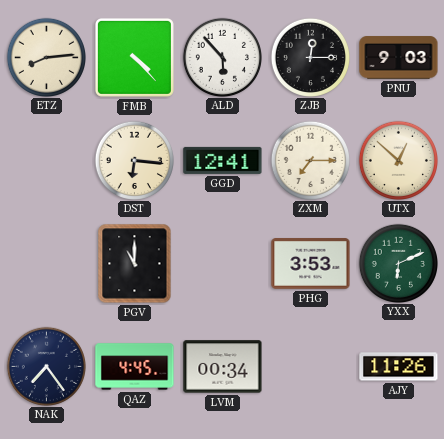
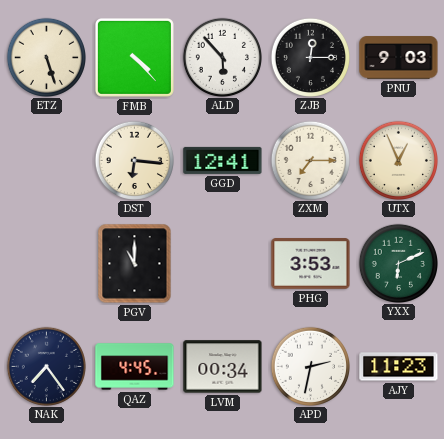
ETZ: 8:14 -> 5:27
UTX: 12:52 -> 12:56
APD: none -> 2:32
AJY: 11:26 -> 11:23
